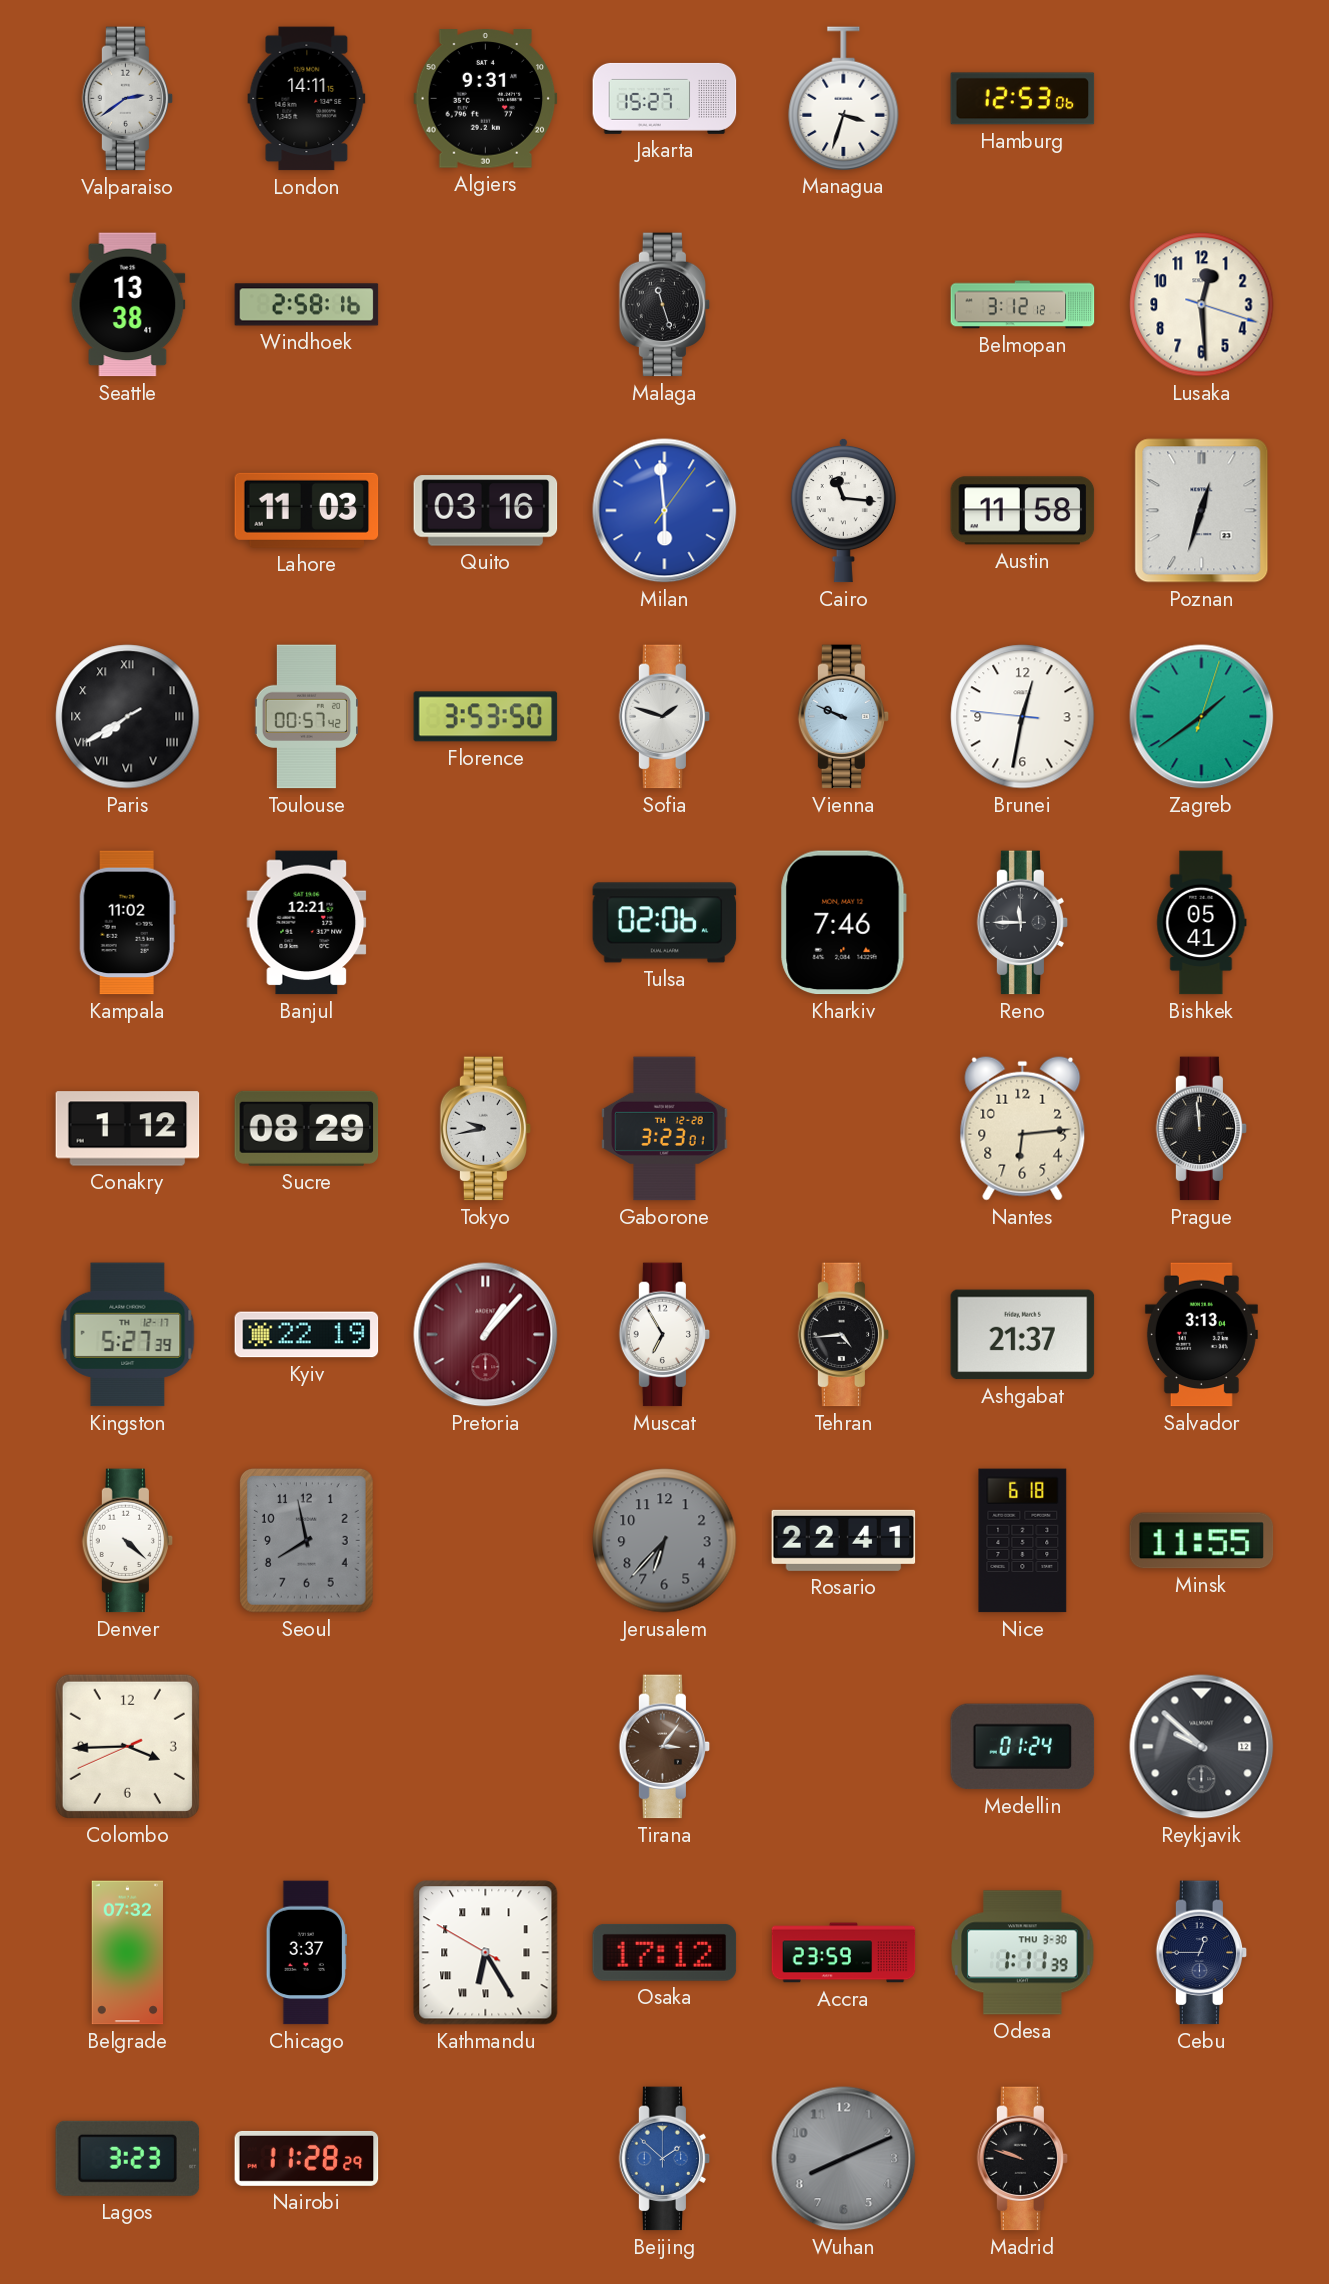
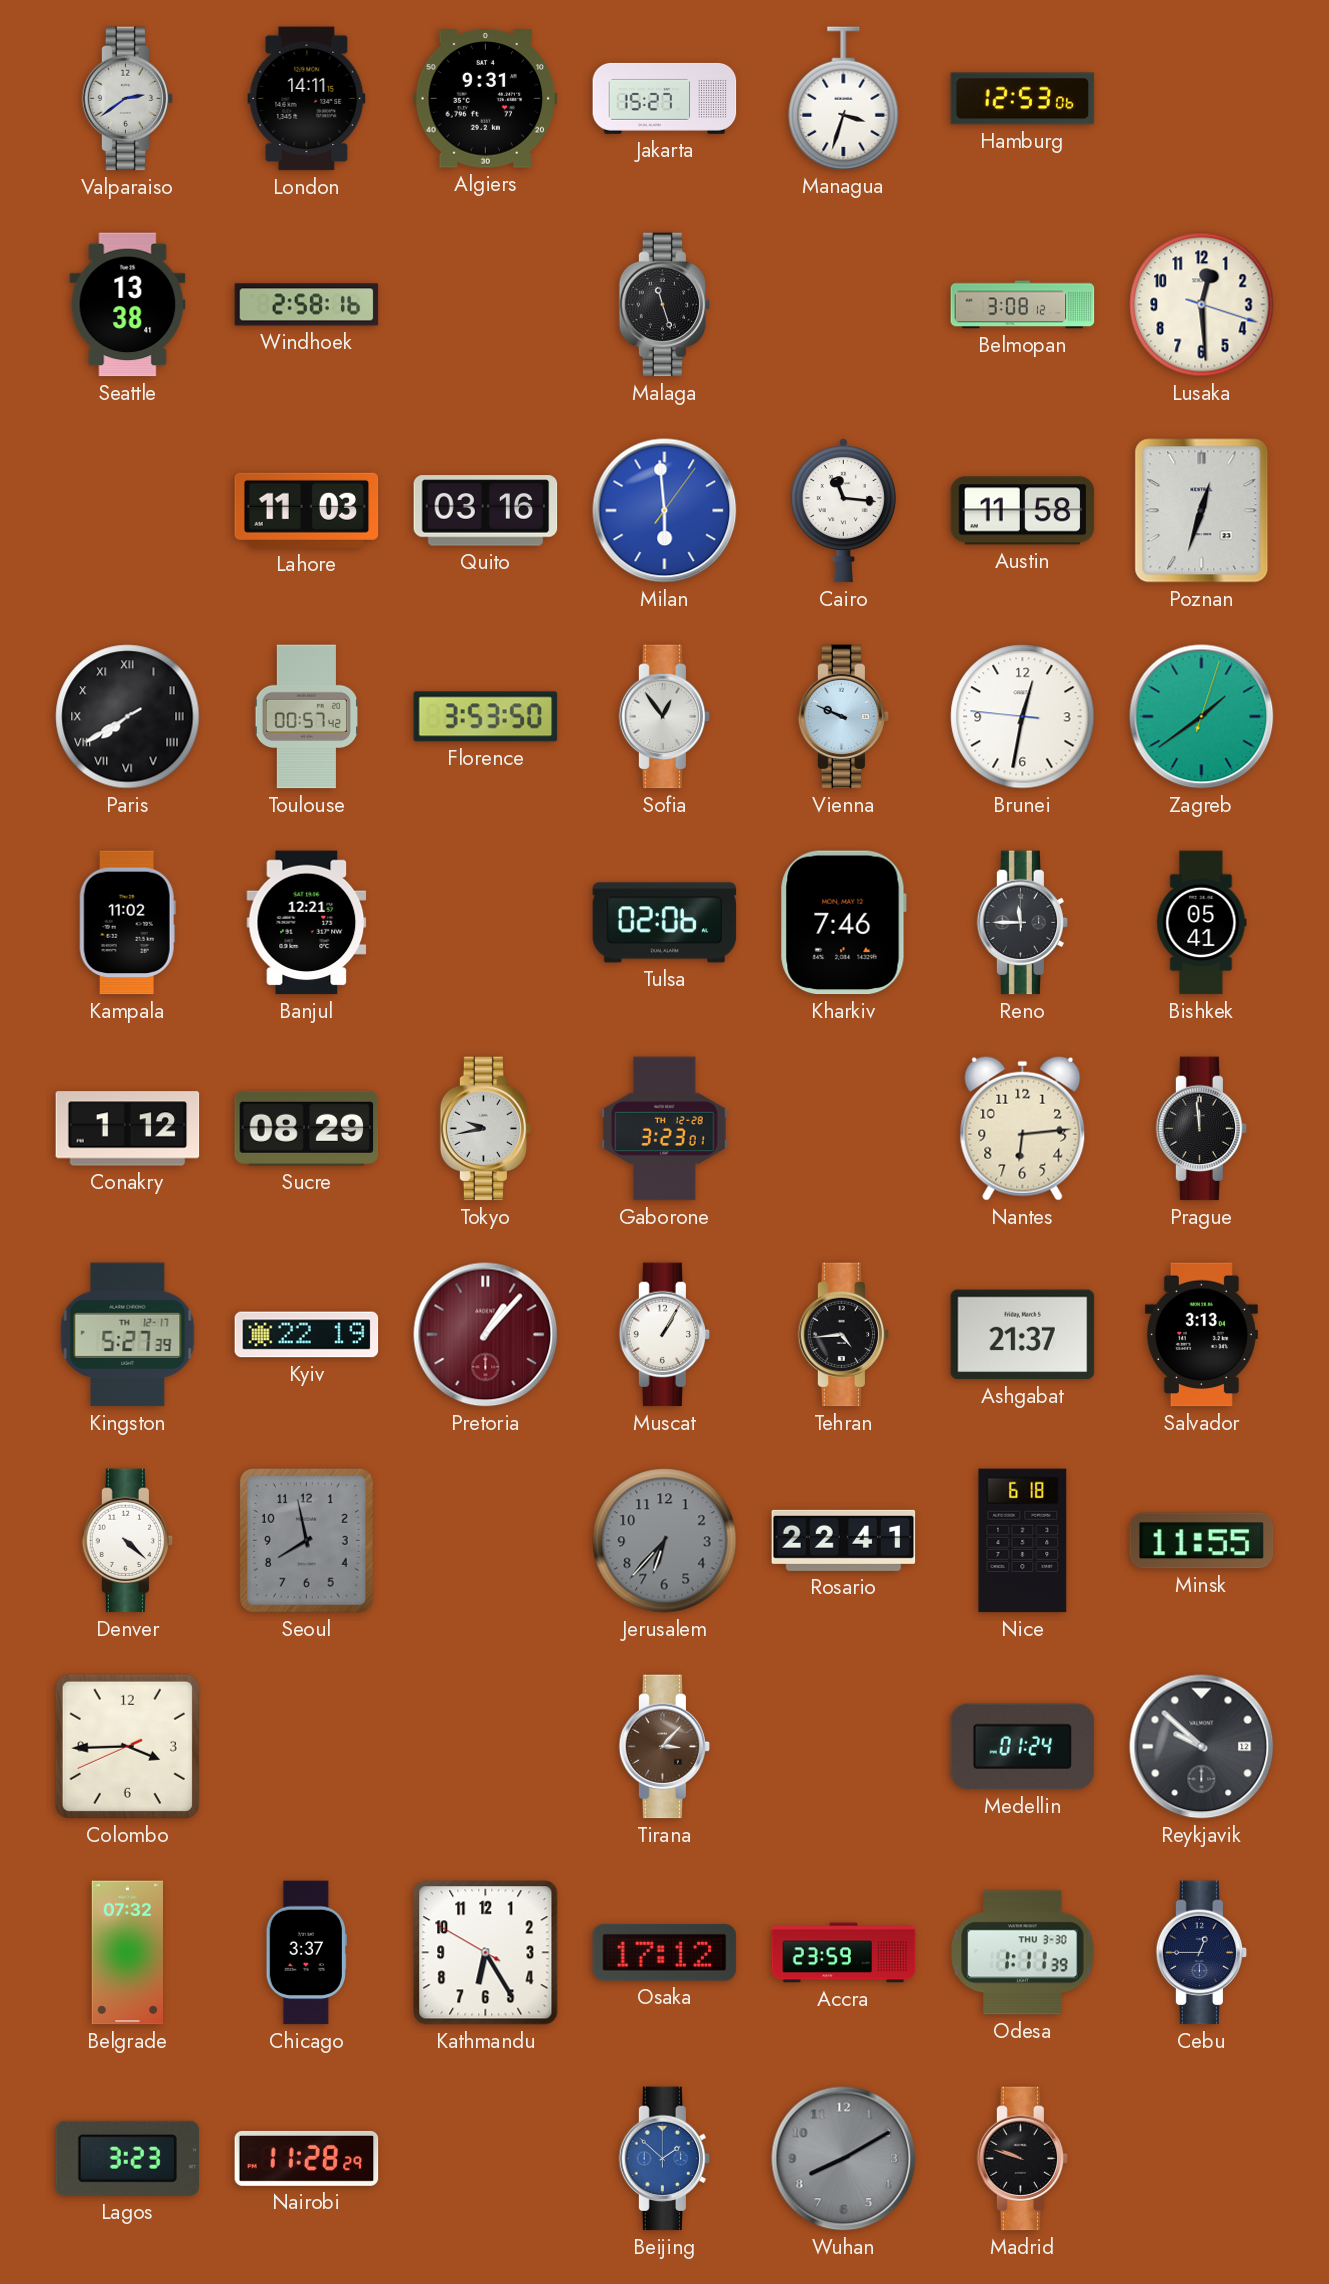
Belmopan: 3:12 -> 3:08
Sofia: 1:48 -> 12:54
Muscat: 6:55 -> 1:05
Tirana: 3:06 -> 3:07
Kathmandu numerals: Roman -> Arabic
Wuhan: 8:11 -> 8:10
